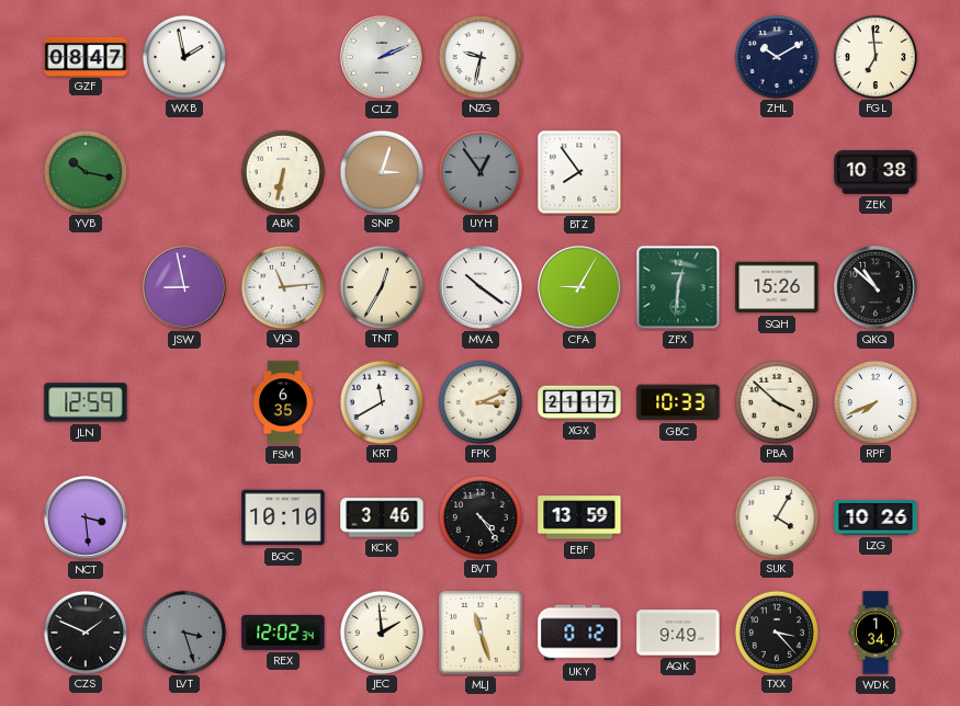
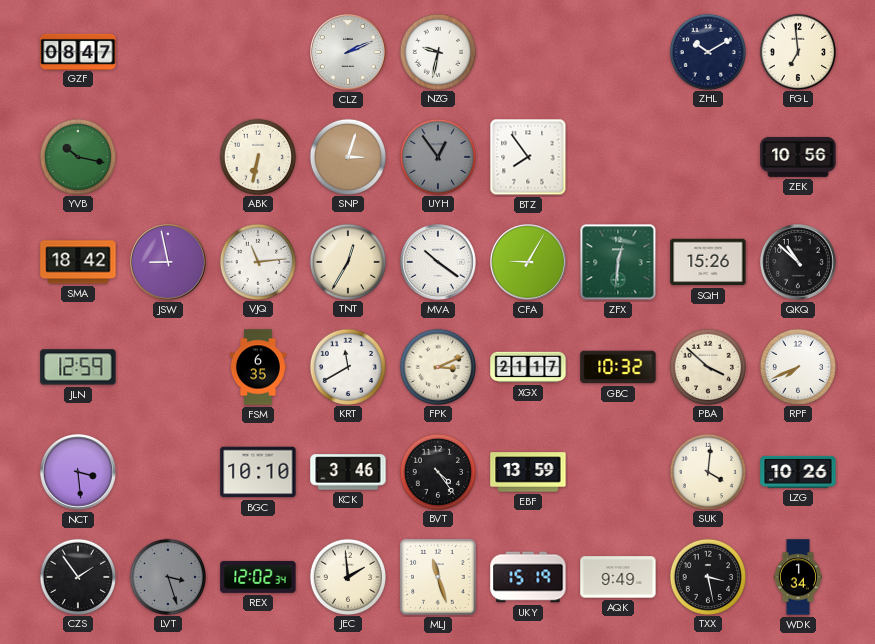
WXB: 1:58 -> none
ZEK: 10:38 -> 10:56
SMA: none -> 18:42
GBC: 10:33 -> 10:32
SUK: 4:05 -> 4:01
CZS: 1:49 -> 1:54
UKY: 0:12 -> 15:19
TXX: 3:23 -> 3:28
